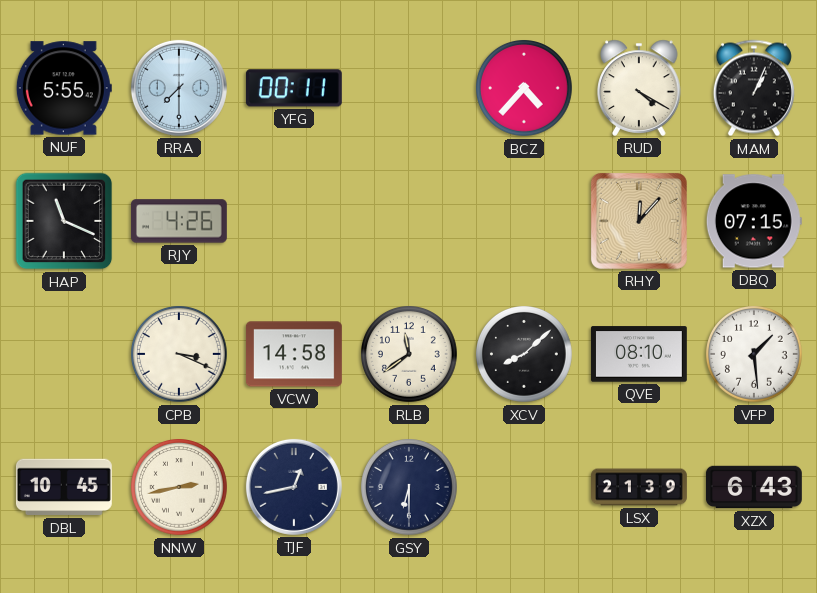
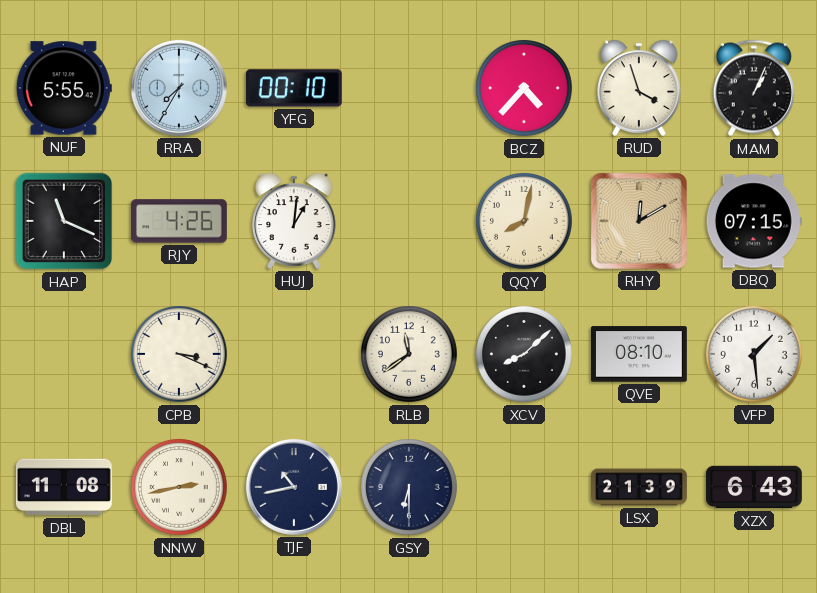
RRA: 7:30 -> 7:35
YFG: 00:11 -> 00:10
RUD: 4:20 -> 3:57
HUJ: none -> 1:01
QQY: none -> 8:02
RHY: 12:07 -> 12:10
VCW: 14:58 -> none
DBL: 10:45 -> 11:08
TJF: 12:43 -> 10:43
